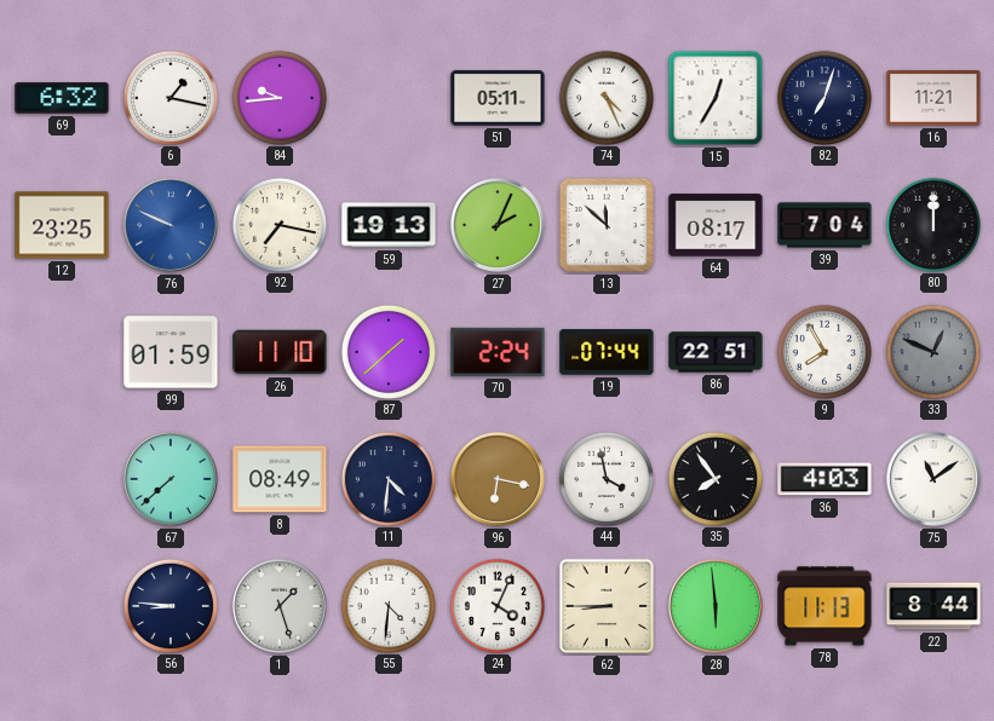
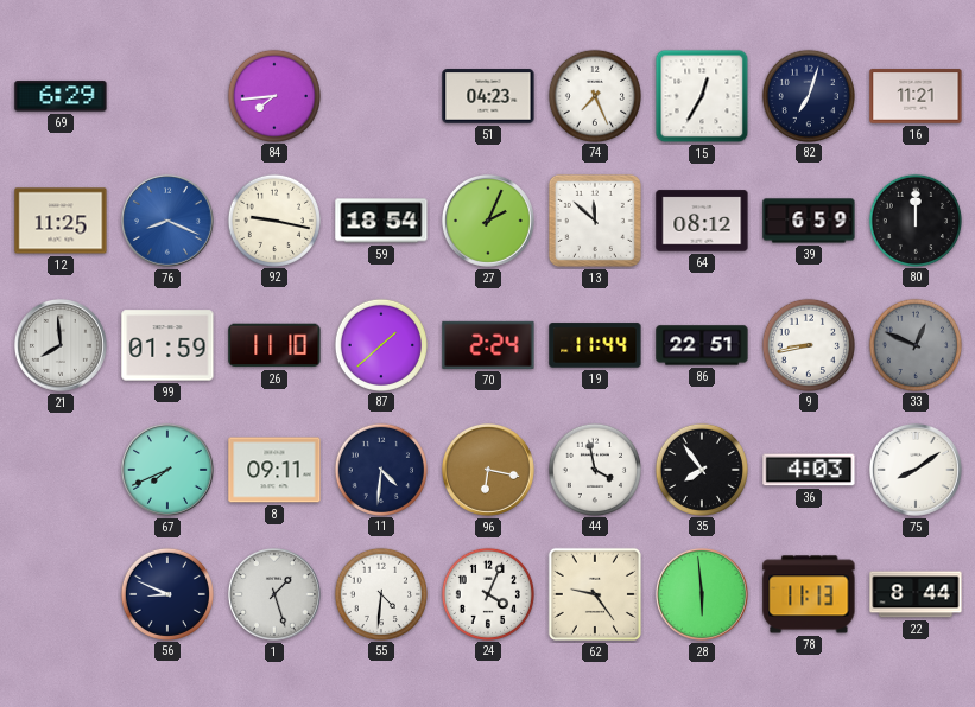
69: 6:32 -> 6:29
6: 1:17 -> none
84: 9:44 -> 7:44
51: 05:11 -> 04:23
74: 4:26 -> 7:26
12: 23:25 -> 11:25
76: 9:49 -> 8:19
92: 7:17 -> 9:17
59: 19:13 -> 18:54
64: 08:17 -> 08:12
39: 7:04 -> 6:59
21: none -> 7:59
19: 07:44 -> 11:44
9: 7:55 -> 8:43
67: 7:38 -> 7:41
8: 08:49 -> 09:11
75: 11:09 -> 8:09
56: 8:46 -> 8:49
62: 8:45 -> 9:24
